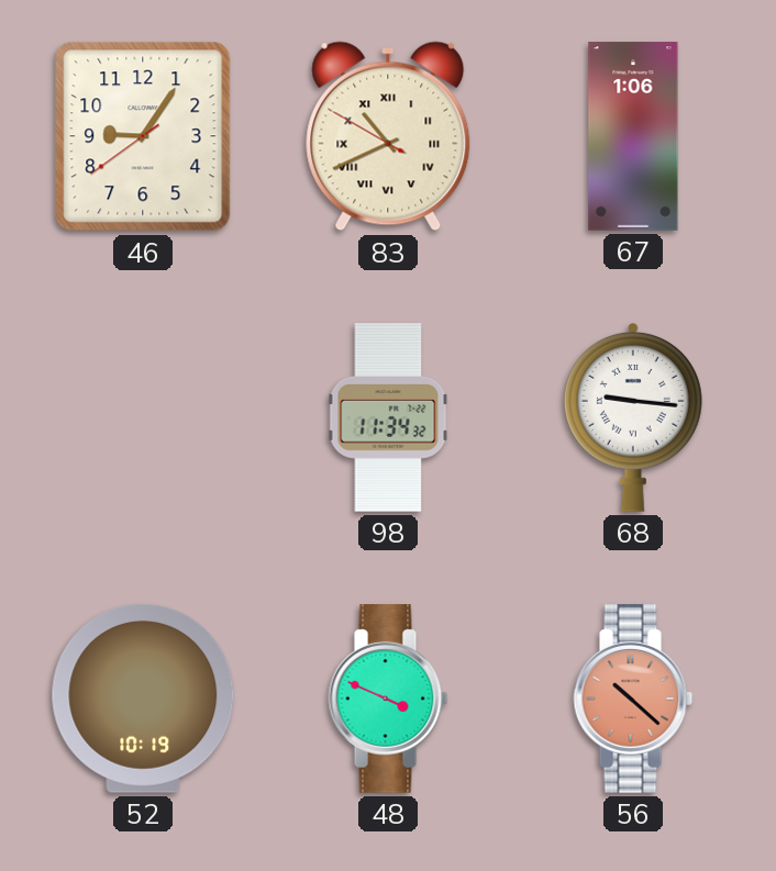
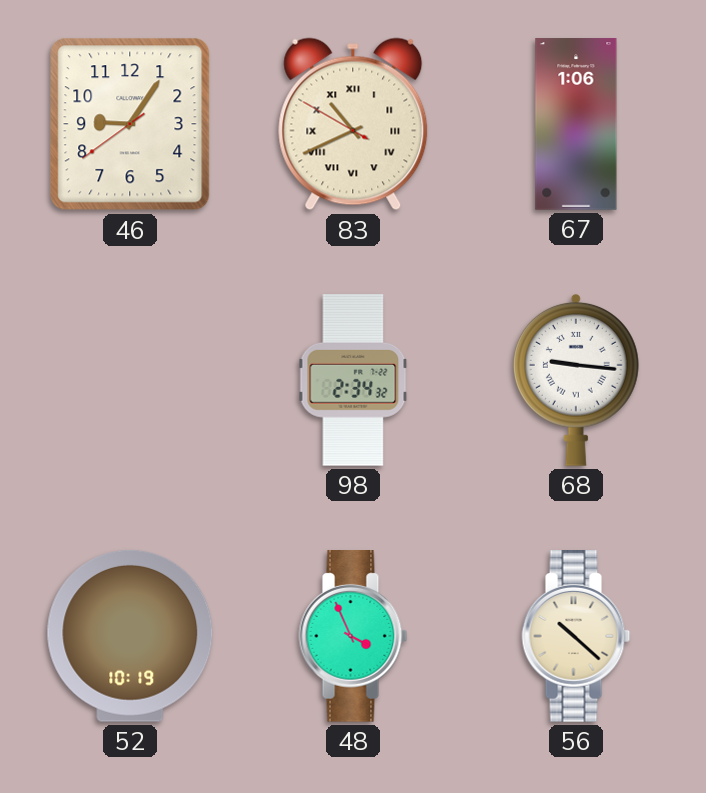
98: 11:34 -> 2:34
48: 3:49 -> 3:56
56 dial: salmon -> cream
